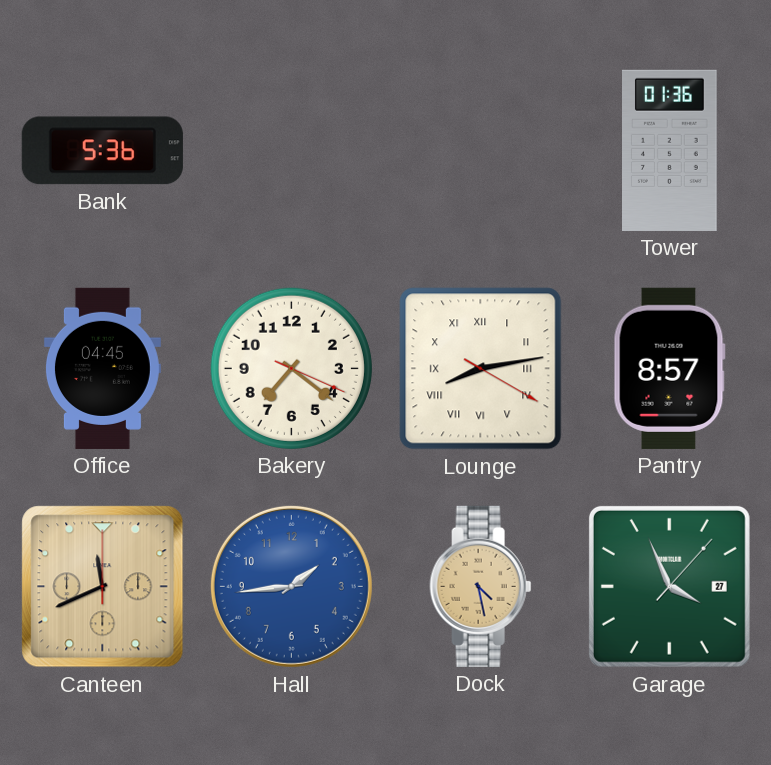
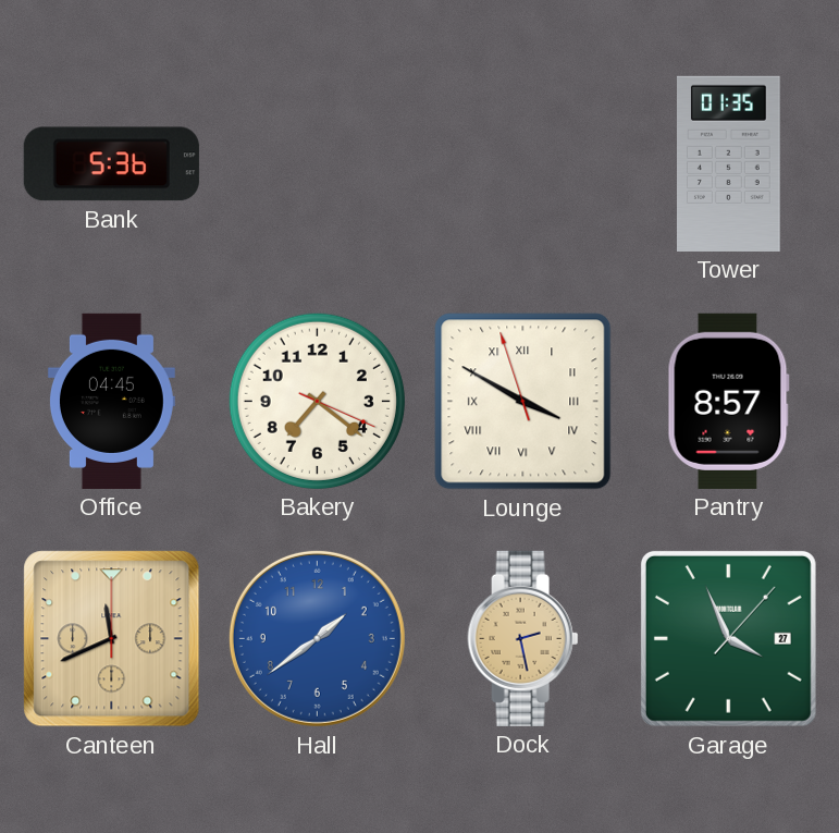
Tower: 01:36 -> 01:35
Lounge: 8:13 -> 3:49
Hall: 1:44 -> 1:39
Dock: 4:28 -> 2:28
